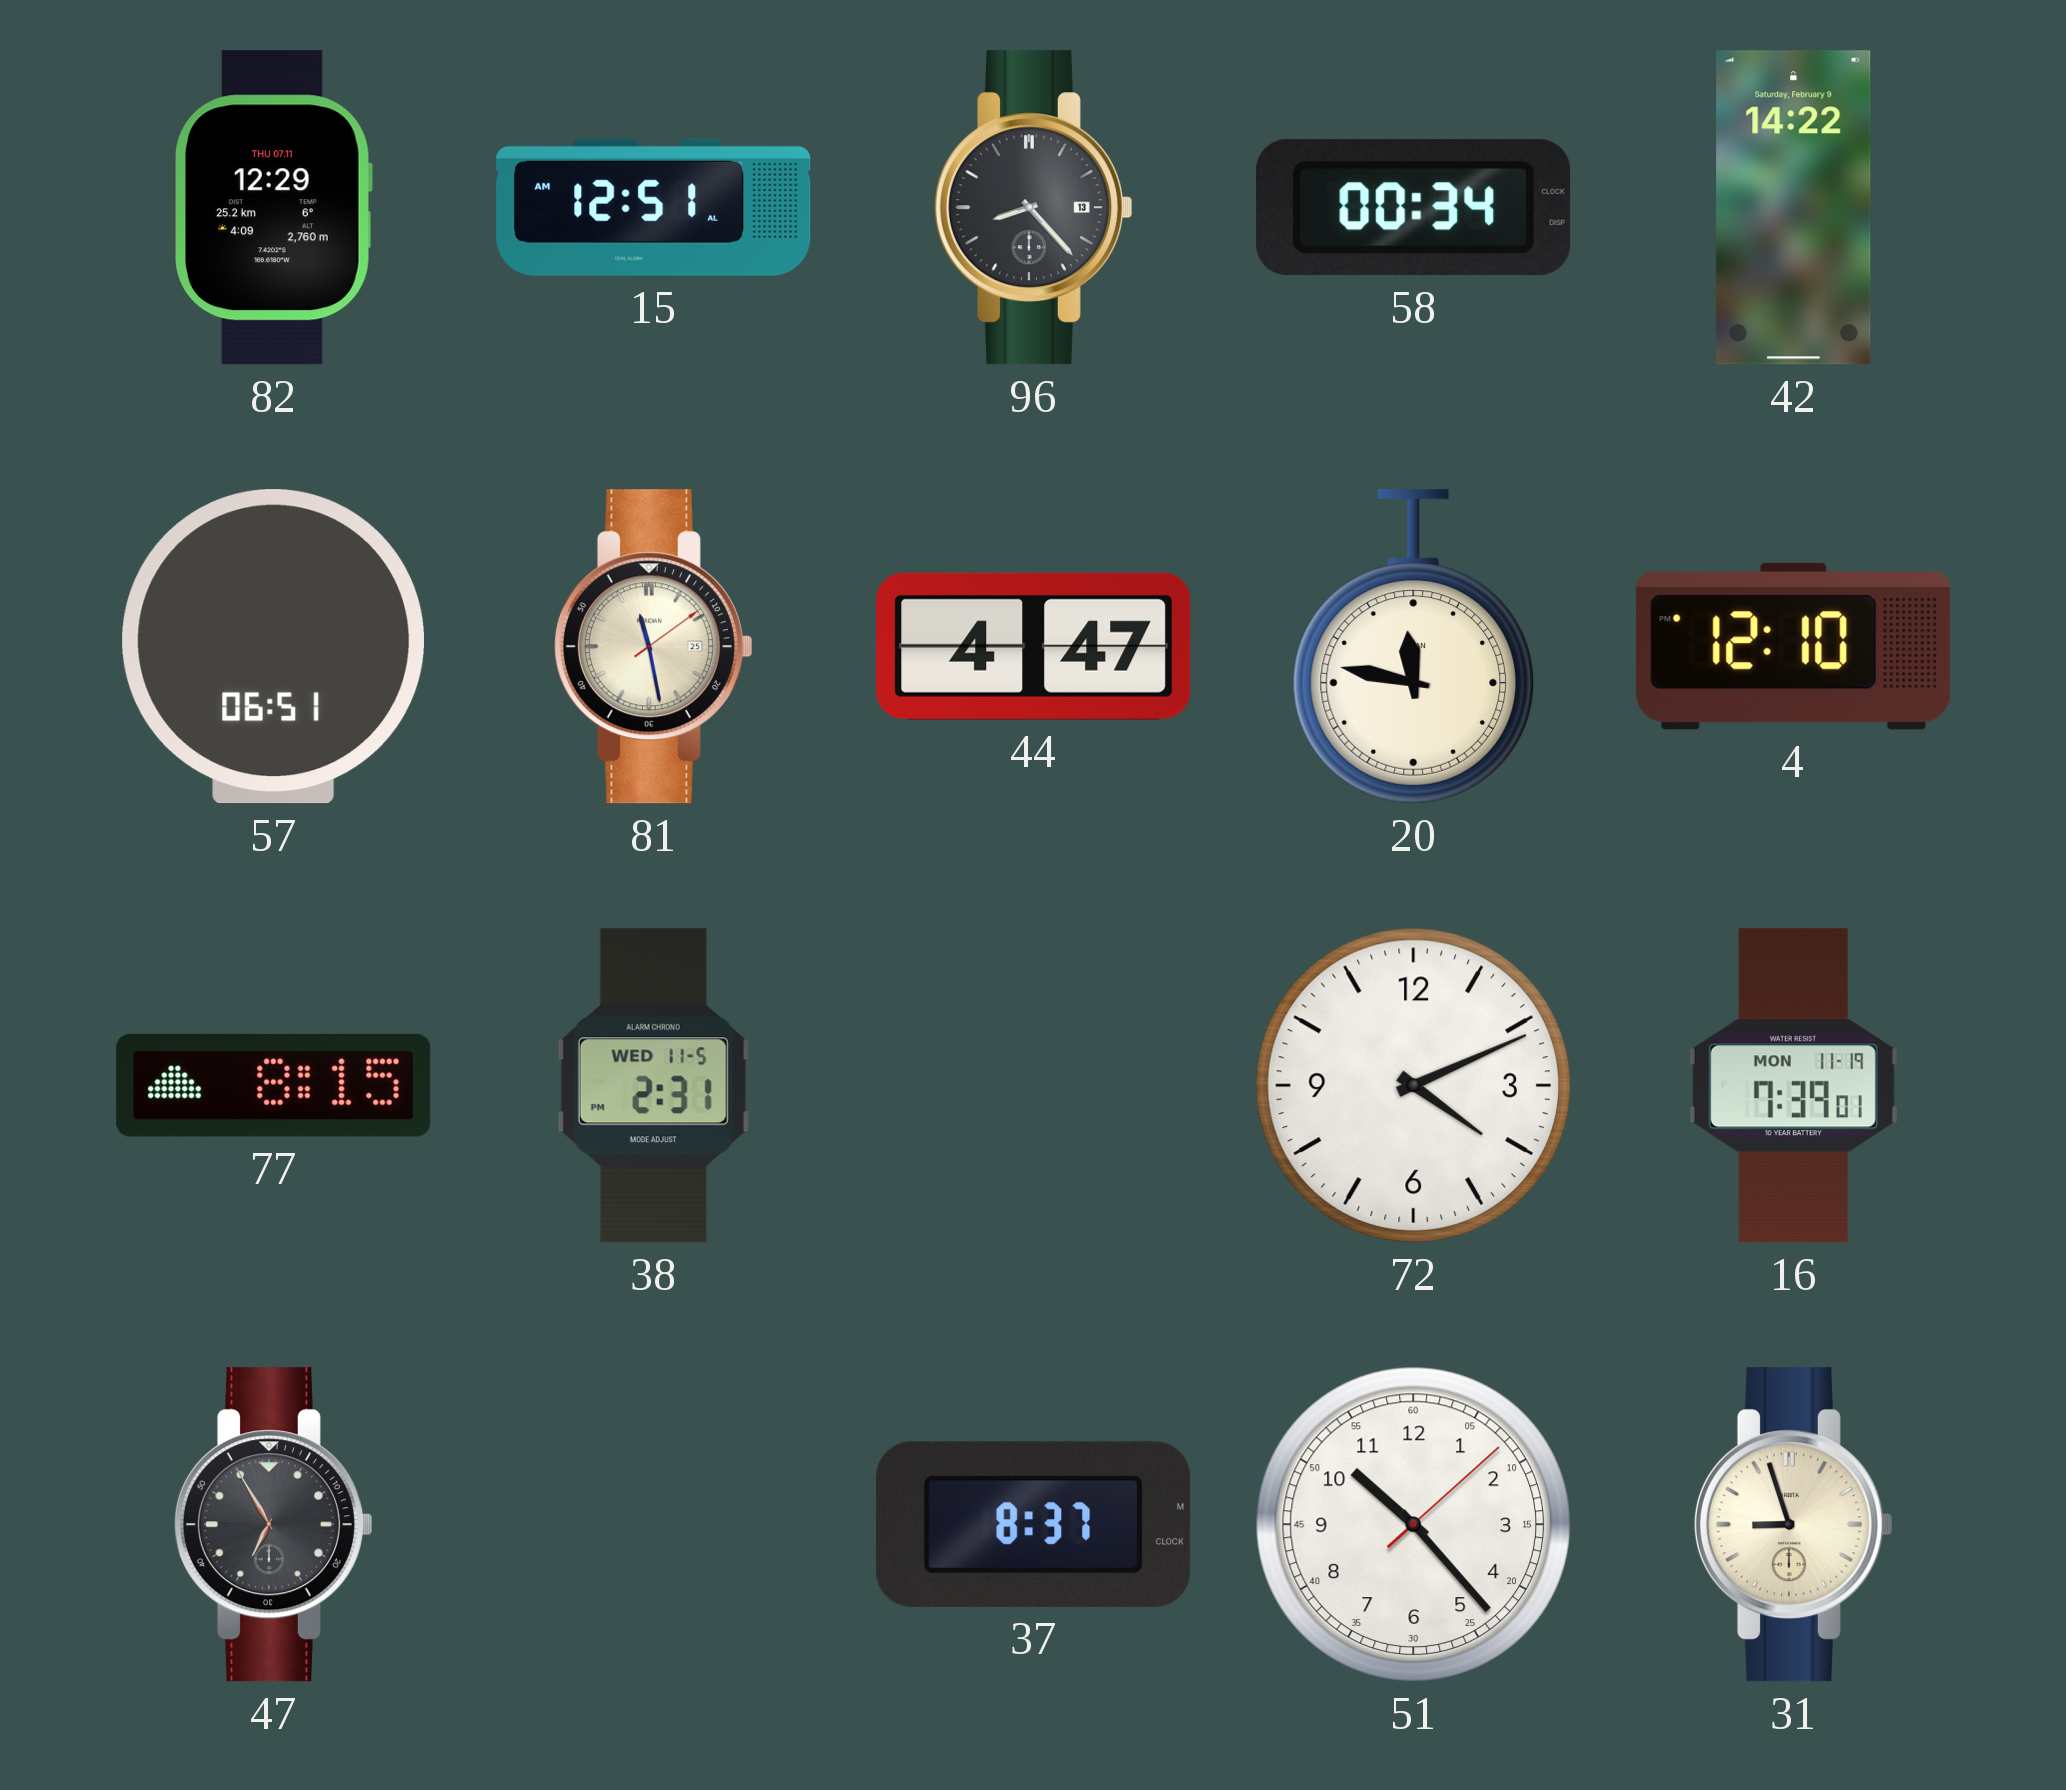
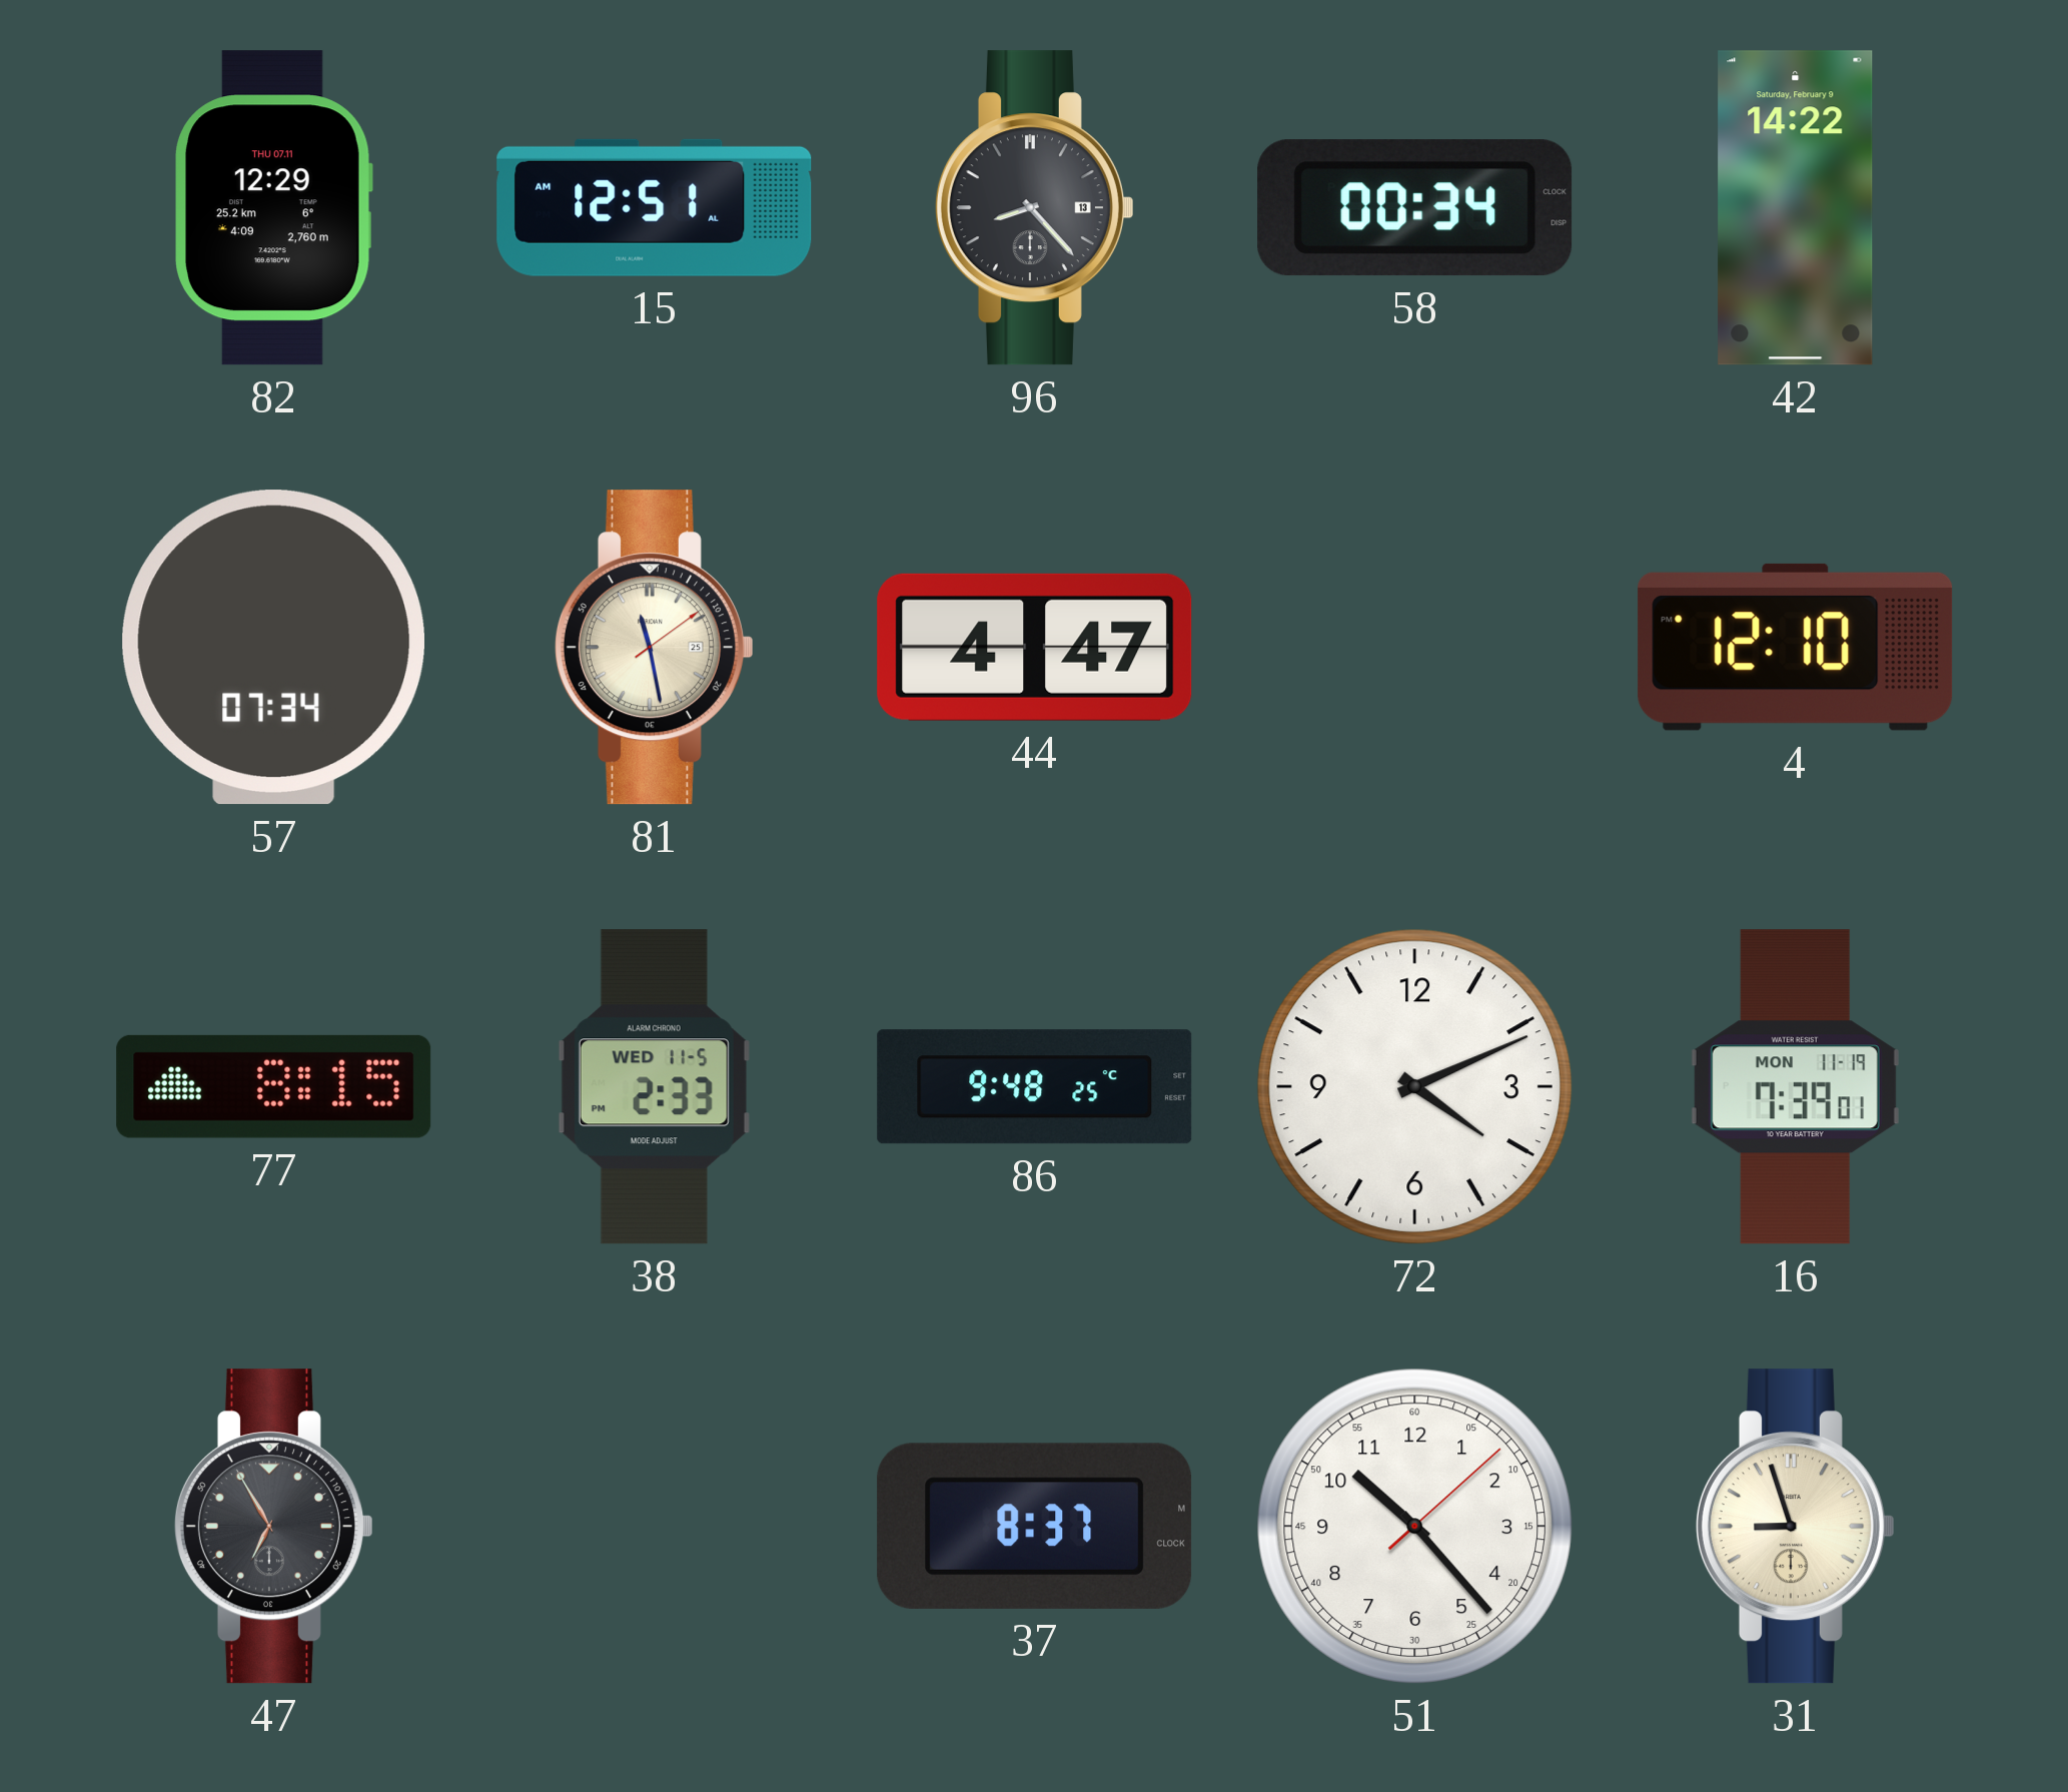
57: 06:51 -> 07:34
20: 11:47 -> none
38: 2:31 -> 2:33
86: none -> 9:48
